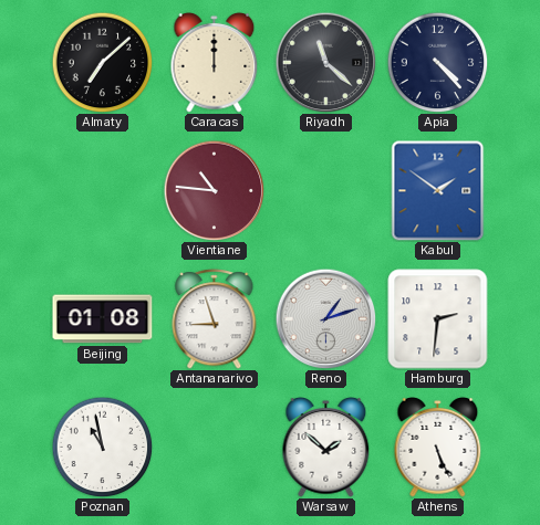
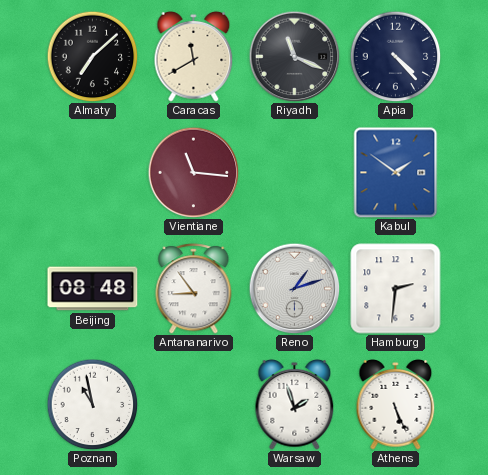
Caracas: 12:00 -> 11:40
Riyadh: 11:22 -> 11:19
Vientiane: 10:46 -> 11:16
Beijing: 01:08 -> 08:48
Antananarivo: 8:57 -> 8:54
Warsaw: 1:52 -> 1:57
